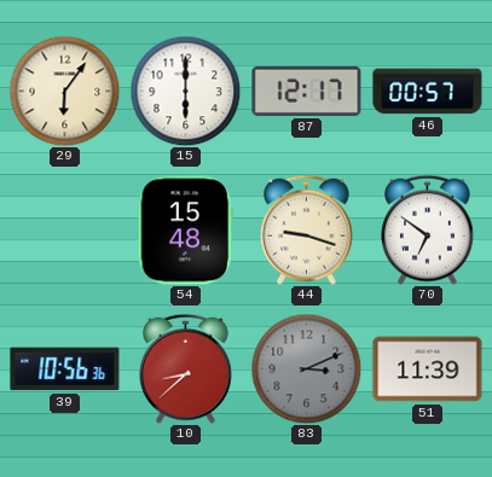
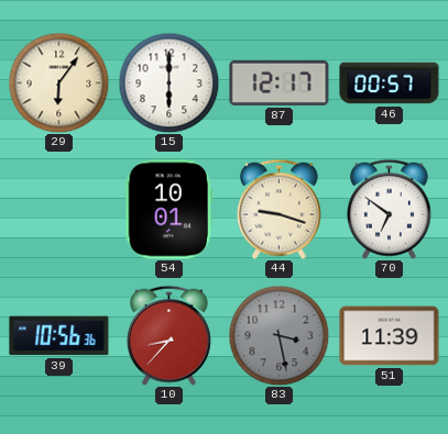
54: 15:48 -> 10:01
10: 8:38 -> 8:37
83: 3:11 -> 3:28
